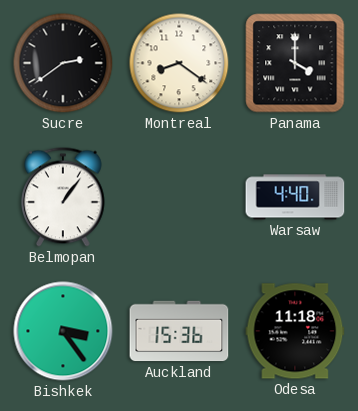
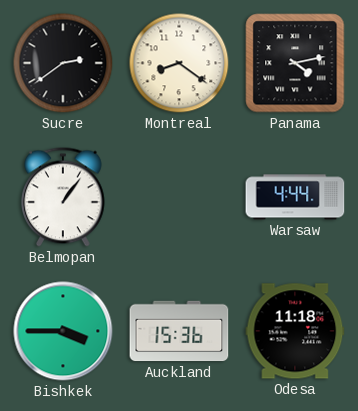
Panama: 4:00 -> 4:13
Warsaw: 4:40 -> 4:44
Bishkek: 3:24 -> 3:45
